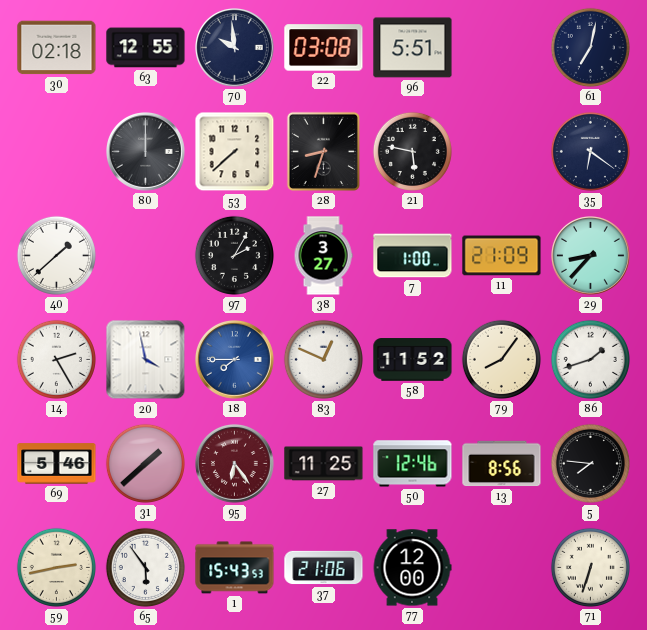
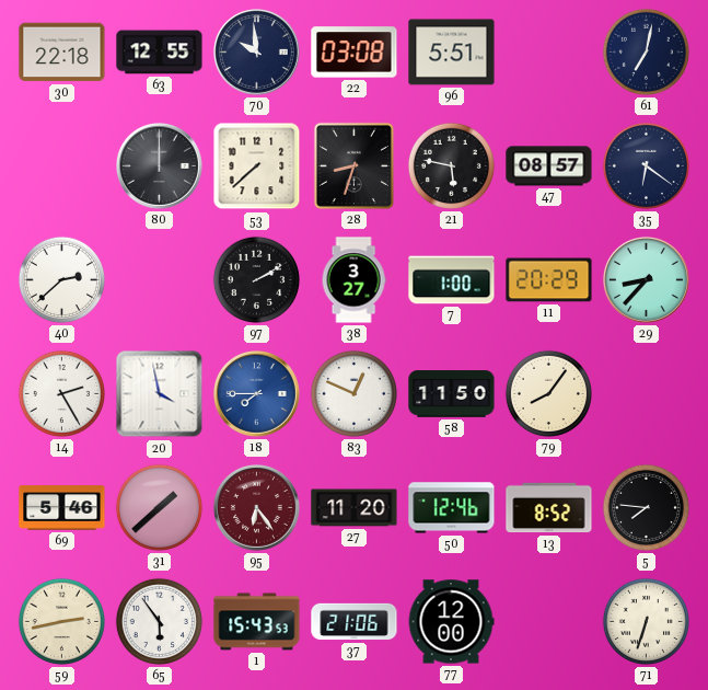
30: 02:18 -> 22:18
47: none -> 08:57
40: 1:38 -> 2:38
97: 2:05 -> 2:10
11: 21:09 -> 20:29
58: 11:52 -> 11:50
86: 1:42 -> none
27: 11:25 -> 11:20
13: 8:56 -> 8:52
